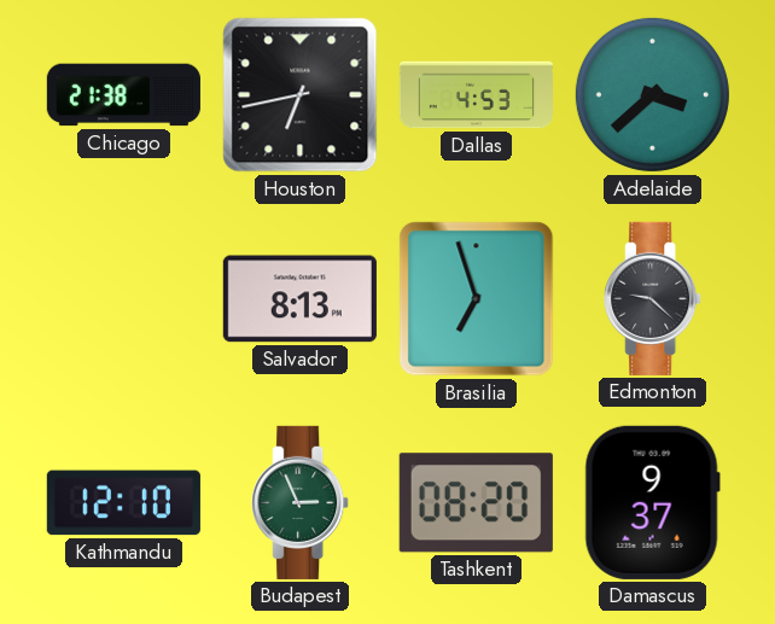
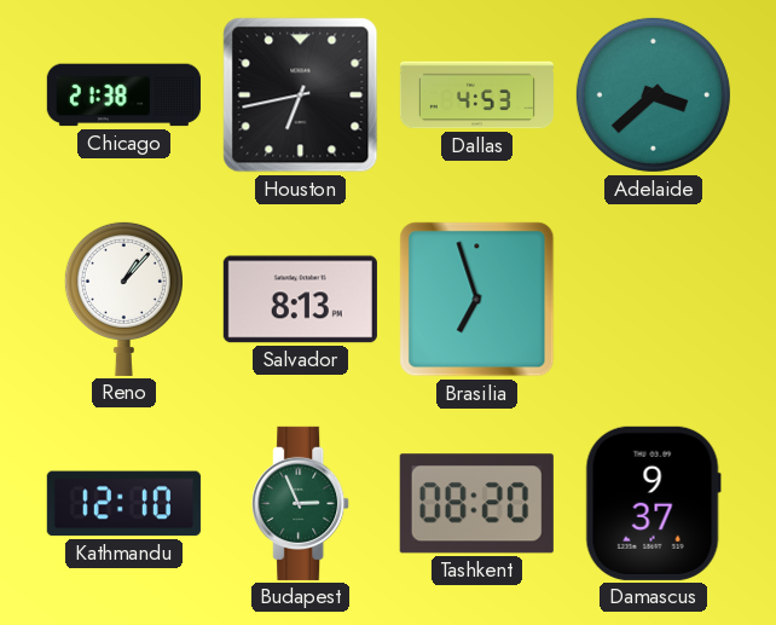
Reno: none -> 1:07
Edmonton: 9:22 -> none
